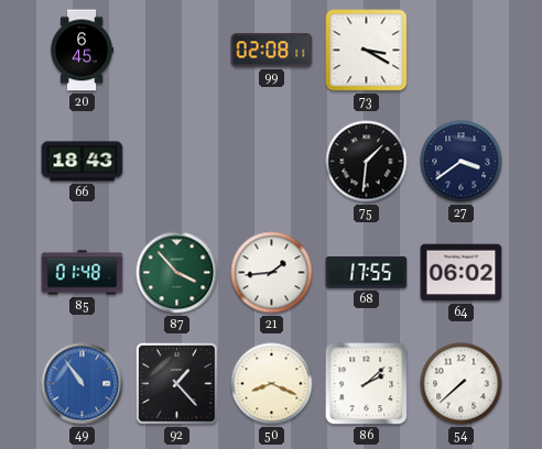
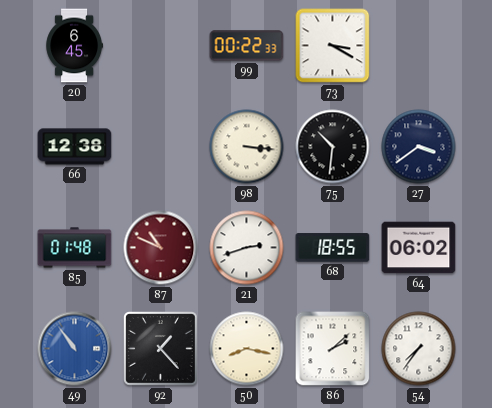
99: 02:08 -> 00:22
66: 18:43 -> 12:38
98: none -> 3:16
75: 1:31 -> 10:31
87: 3:53 -> 10:49
87 dial: green -> burgundy
21: 1:44 -> 2:42
68: 17:55 -> 18:55
50: 8:19 -> 8:17
54: 7:38 -> 7:36
